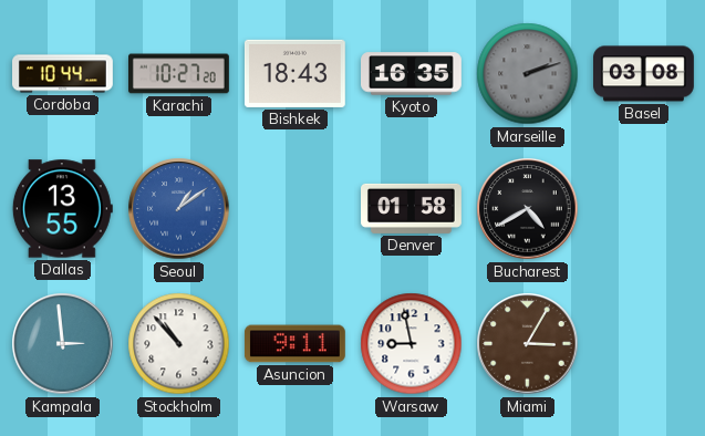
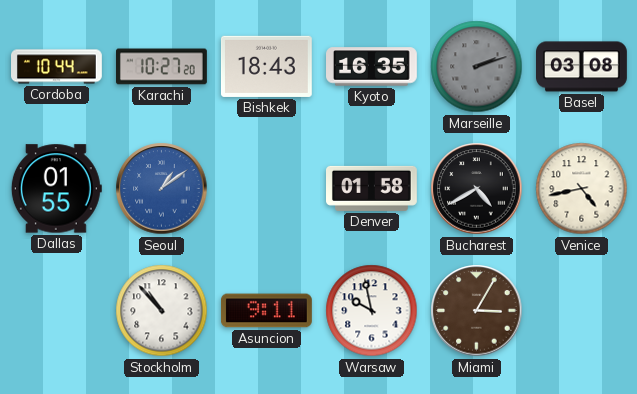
Dallas: 13:55 -> 01:55
Venice: none -> 4:43
Kampala: 2:59 -> none
Warsaw: 8:58 -> 9:58
